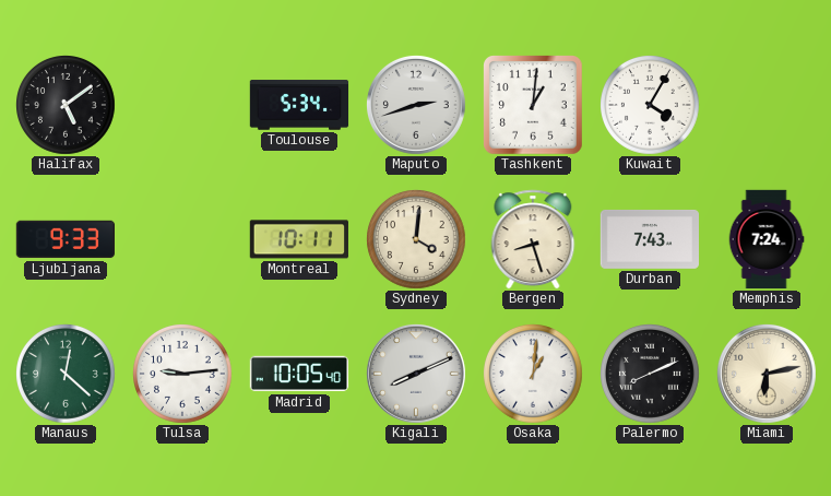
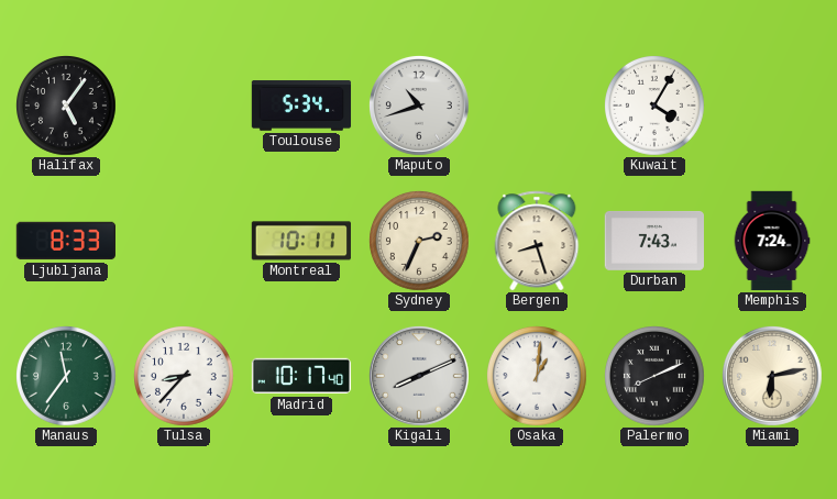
Halifax: 5:09 -> 5:06
Maputo: 2:42 -> 10:42
Tashkent: 1:01 -> none
Ljubljana: 9:33 -> 8:33
Sydney: 4:01 -> 2:34
Manaus: 12:22 -> 11:36
Tulsa: 9:14 -> 8:37
Madrid: 10:05 -> 10:17
